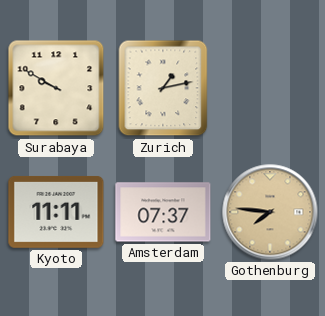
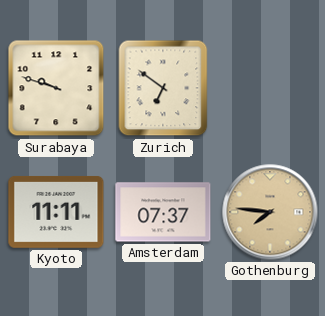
Surabaya: 9:50 -> 9:48
Zurich: 1:13 -> 6:51
